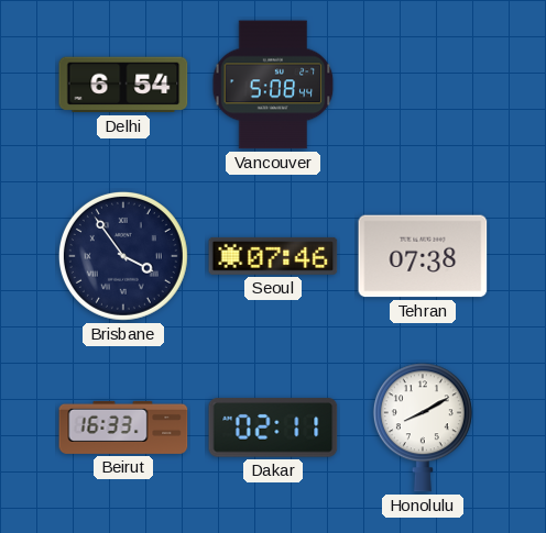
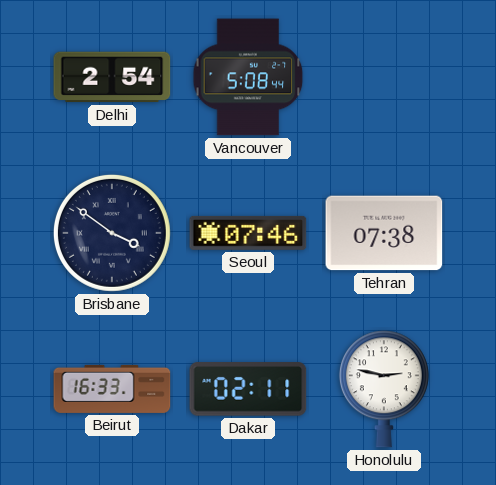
Delhi: 6:54 -> 2:54
Brisbane: 3:54 -> 3:51
Honolulu: 8:10 -> 2:47
